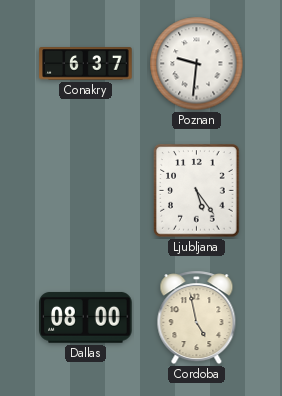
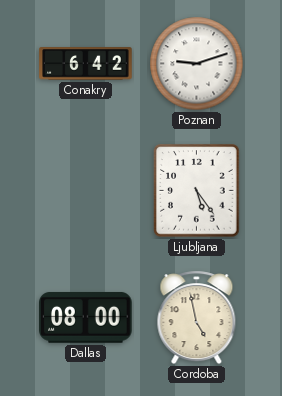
Conakry: 6:37 -> 6:42
Poznan: 9:31 -> 9:12
